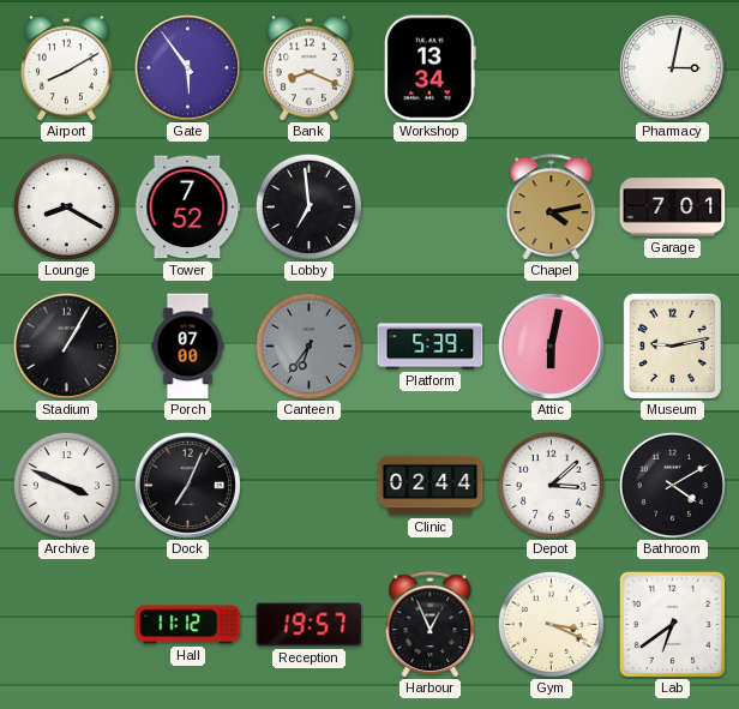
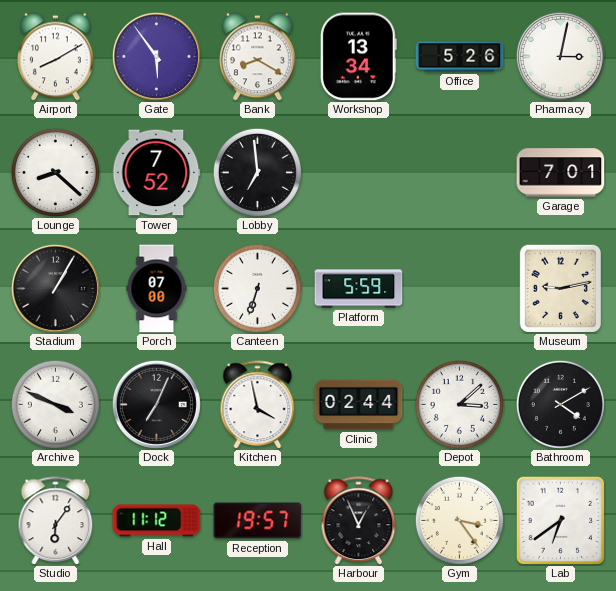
Bank: 8:19 -> 8:20
Office: none -> 5:26
Lounge: 8:20 -> 8:22
Chapel: 4:13 -> none
Canteen: 6:36 -> 6:33
Canteen dial: grey -> white
Platform: 5:39 -> 5:59
Attic: 6:02 -> none
Kitchen: none -> 3:58
Studio: none -> 6:06
Gym: 3:19 -> 3:24
